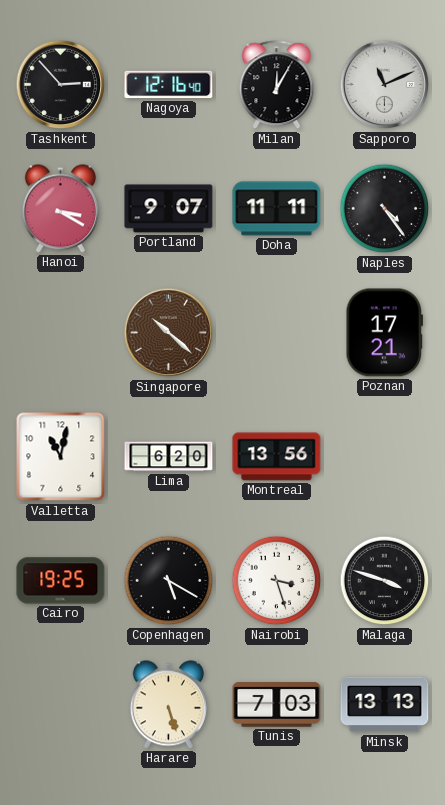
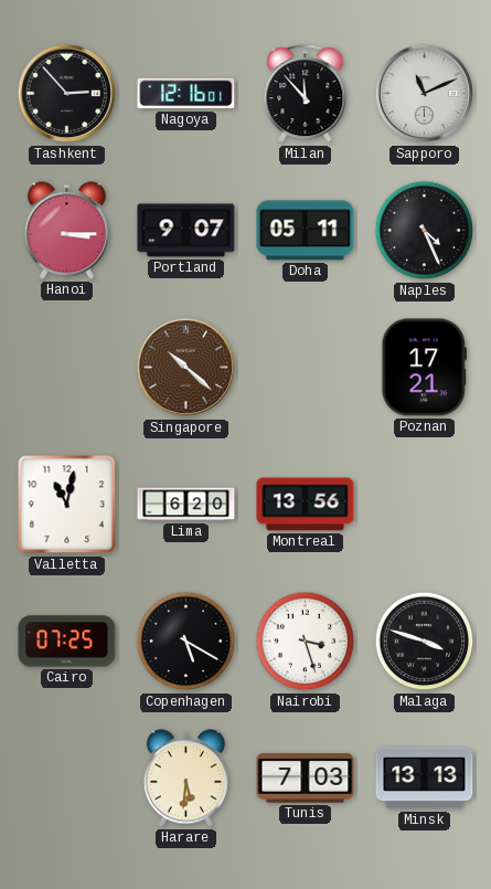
Nagoya: 12:16:40 -> 12:16:01
Milan: 12:05 -> 11:53
Hanoi: 3:20 -> 3:15
Doha: 11:11 -> 05:11
Naples: 4:24 -> 4:26
Cairo: 19:25 -> 07:25
Harare: 5:27 -> 5:31
